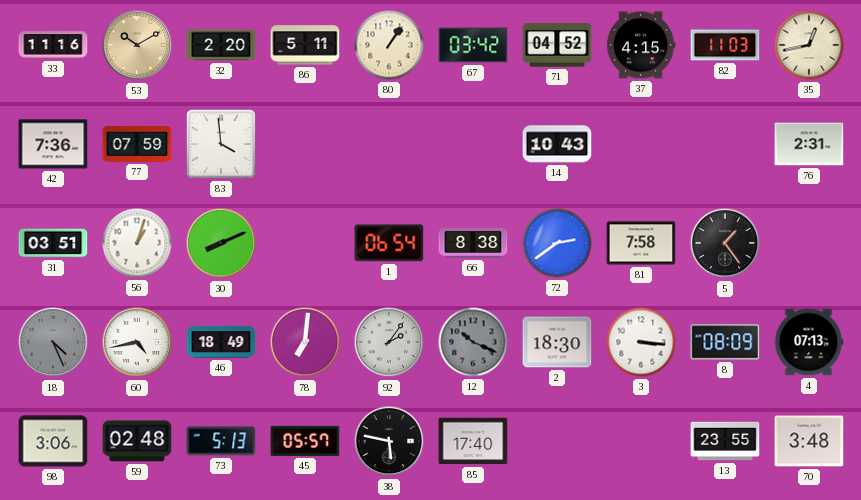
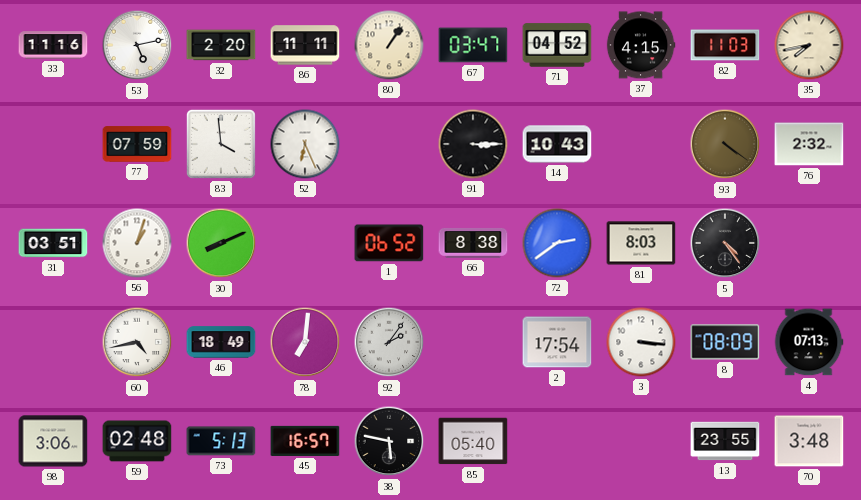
53: 10:10 -> 5:13
53 dial: champagne -> white
86: 5:11 -> 11:11
67: 03:42 -> 03:47
35: 12:43 -> 7:43
42: 7:36 -> none
52: none -> 6:26
91: none -> 3:15
93: none -> 4:21
76: 2:31 -> 2:32
1: 06:54 -> 06:52
81: 7:58 -> 8:03
5: 1:24 -> 4:24
18: 4:26 -> none
12: 10:19 -> none
2: 18:30 -> 17:54
45: 05:57 -> 16:57
85: 17:40 -> 05:40
